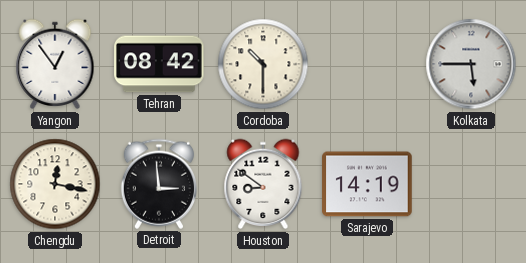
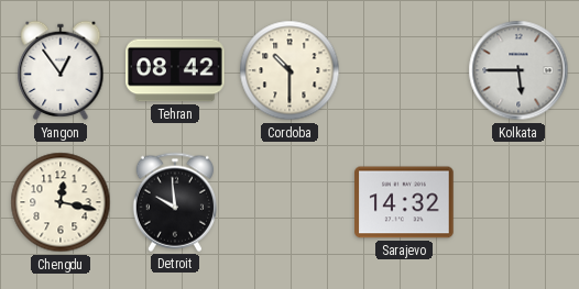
Detroit: 2:59 -> 9:59
Houston: 8:51 -> none
Sarajevo: 14:19 -> 14:32
